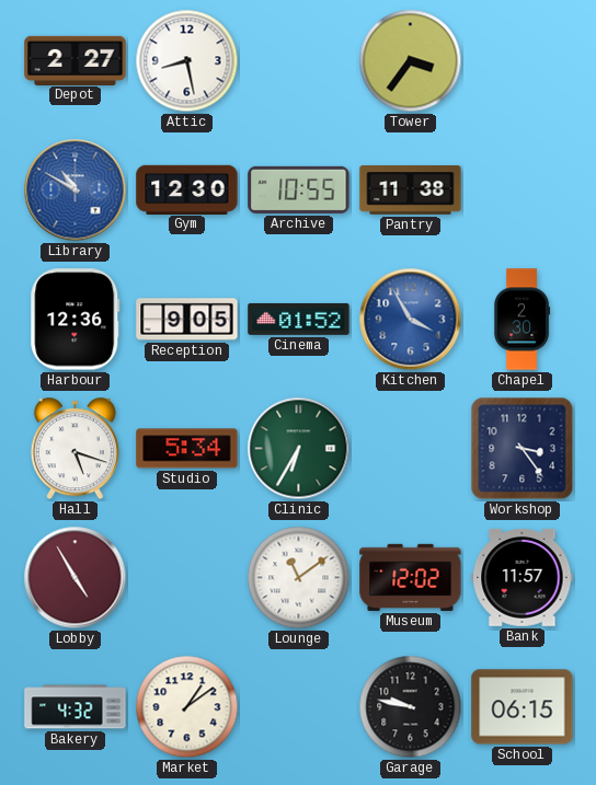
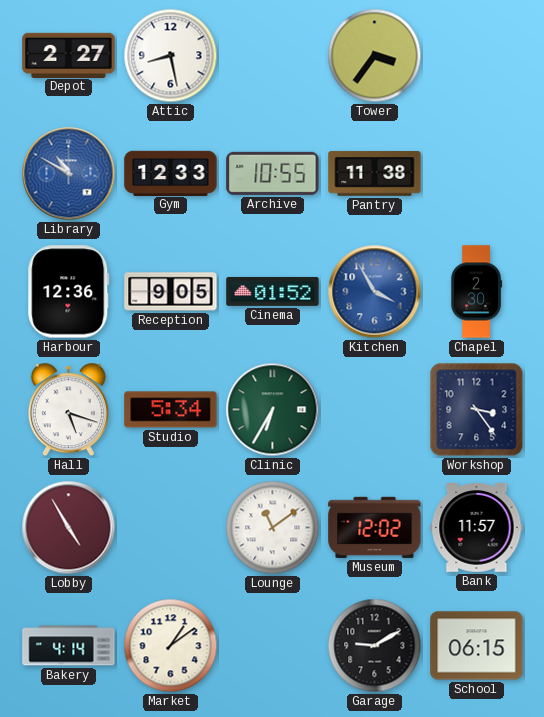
Gym: 12:30 -> 12:33
Bakery: 4:32 -> 4:14
Garage: 9:47 -> 9:10
